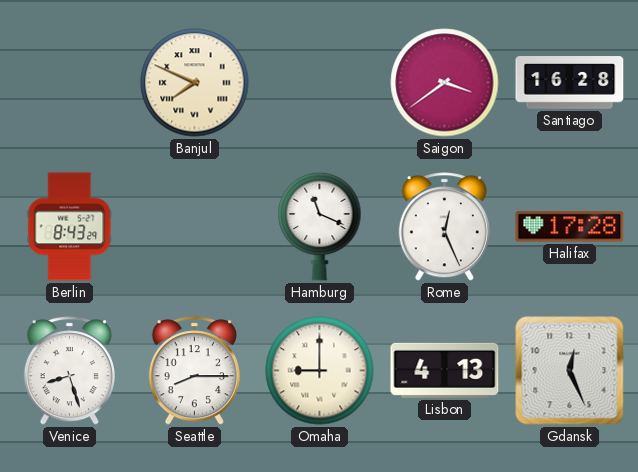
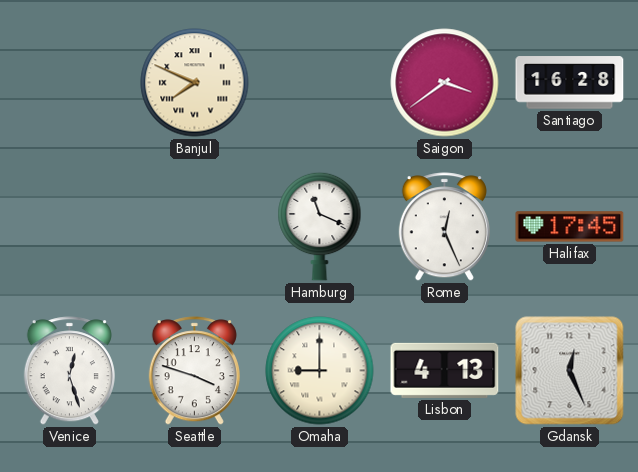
Berlin: 8:43 -> none
Halifax: 17:28 -> 17:45
Venice: 8:27 -> 12:27
Seattle: 8:15 -> 3:48
